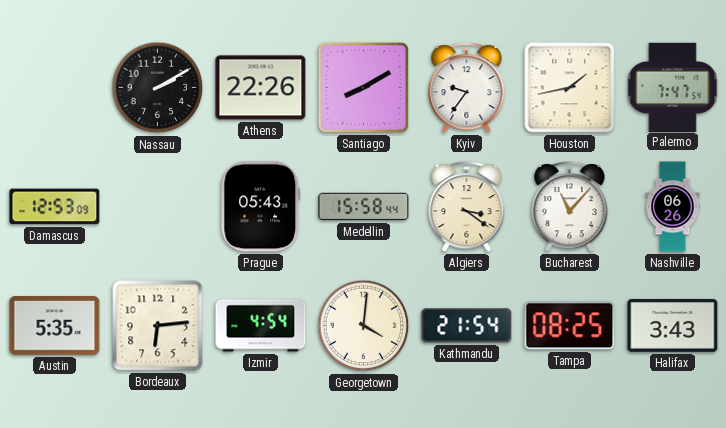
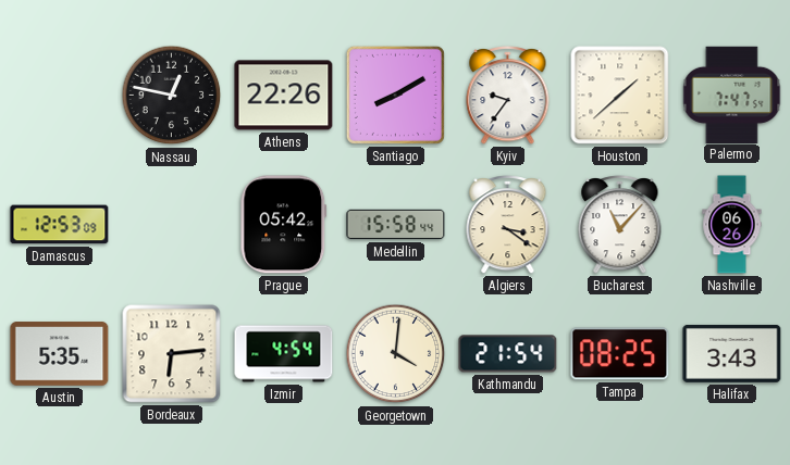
Nassau: 2:10 -> 12:47
Houston: 1:43 -> 1:38
Prague: 05:43 -> 05:42
